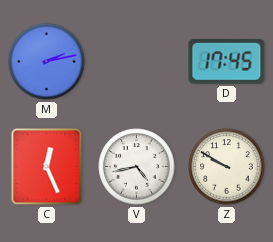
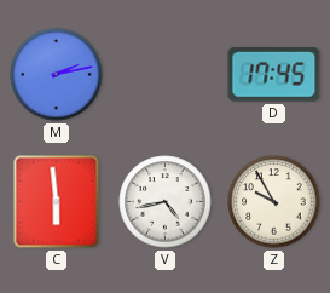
C: 12:26 -> 5:59
Z: 9:50 -> 9:55
